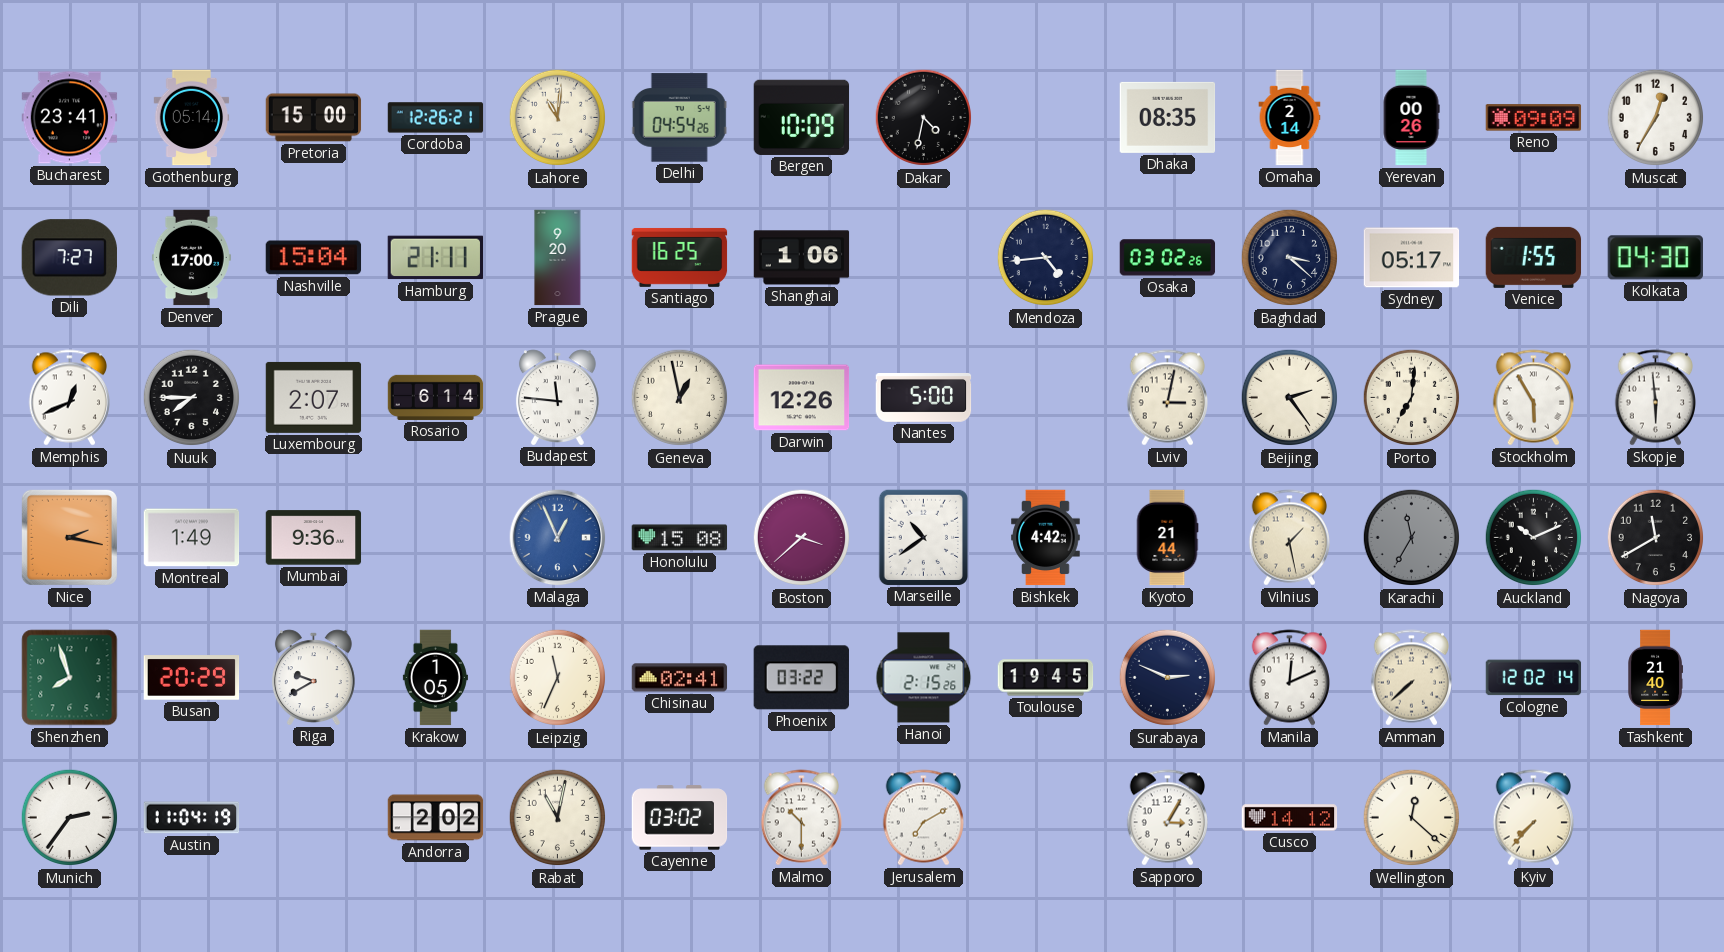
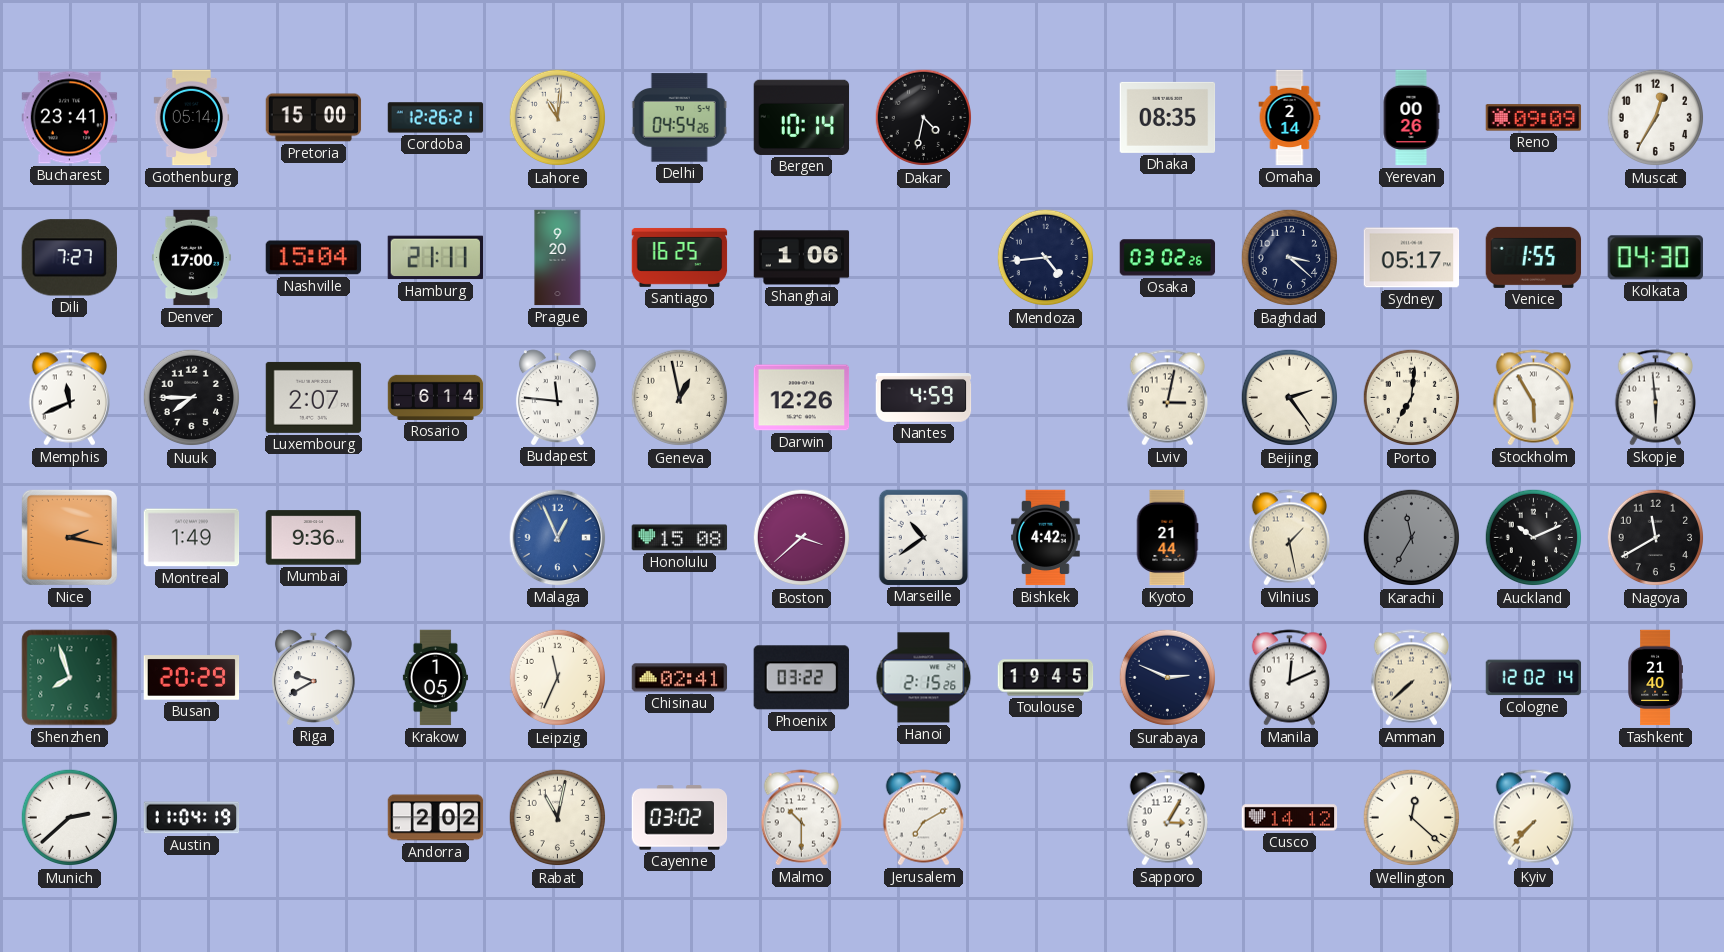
Bergen: 10:09 -> 10:14
Memphis: 12:41 -> 11:41
Nantes: 5:00 -> 4:59
Munich: 2:36 -> 2:38
